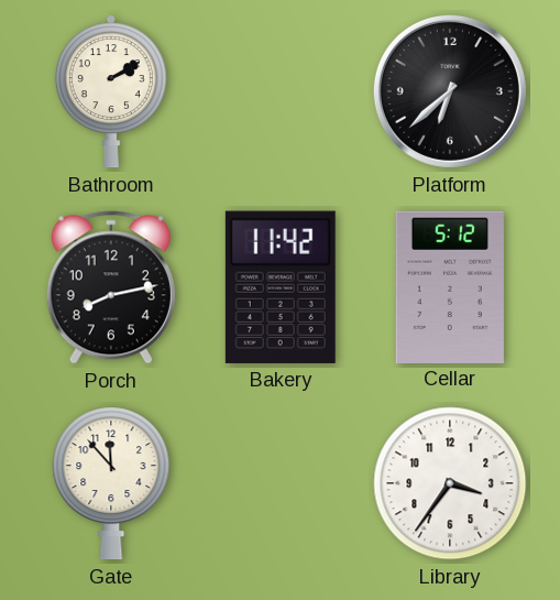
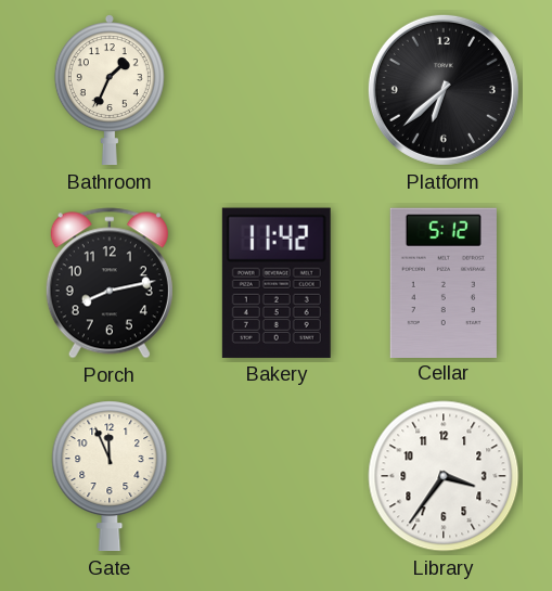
Bathroom: 2:10 -> 1:34
Gate: 11:53 -> 11:56
